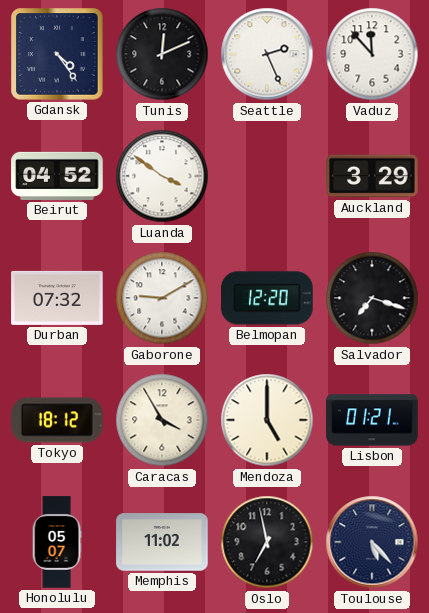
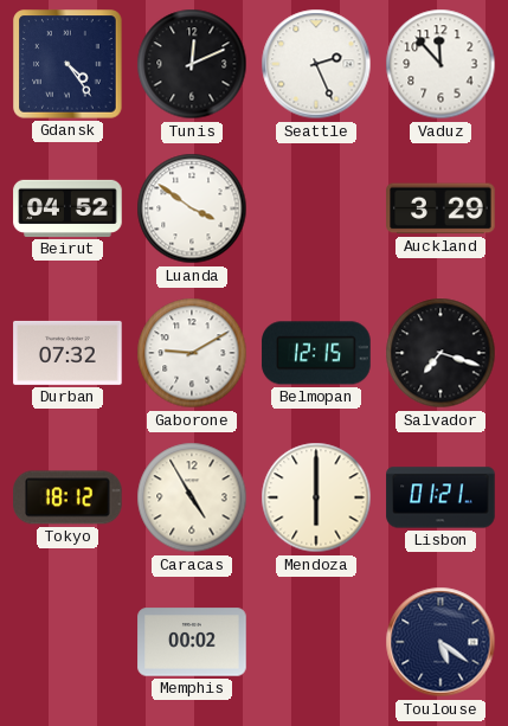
Belmopan: 12:20 -> 12:15
Caracas: 3:55 -> 4:55
Mendoza: 5:00 -> 6:00
Honolulu: 05:07 -> none
Memphis: 11:02 -> 00:02
Oslo: 6:58 -> none
Toulouse: 5:23 -> 5:21
